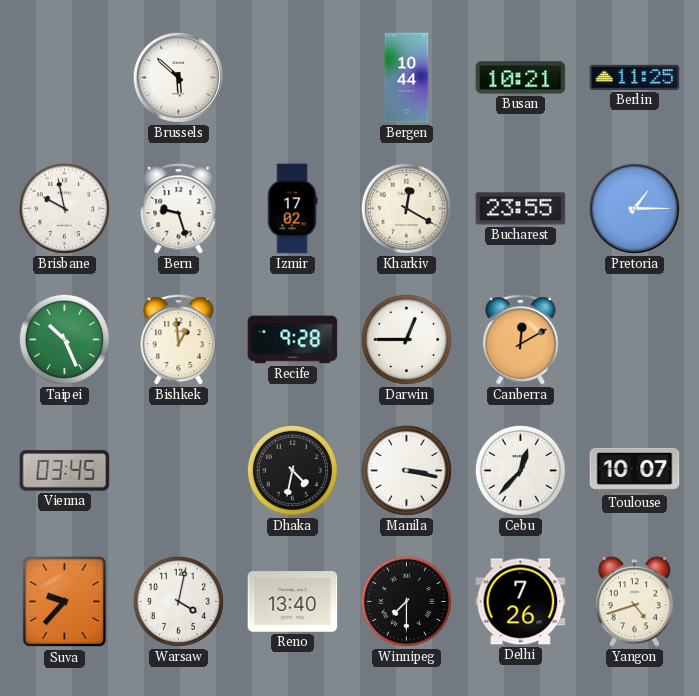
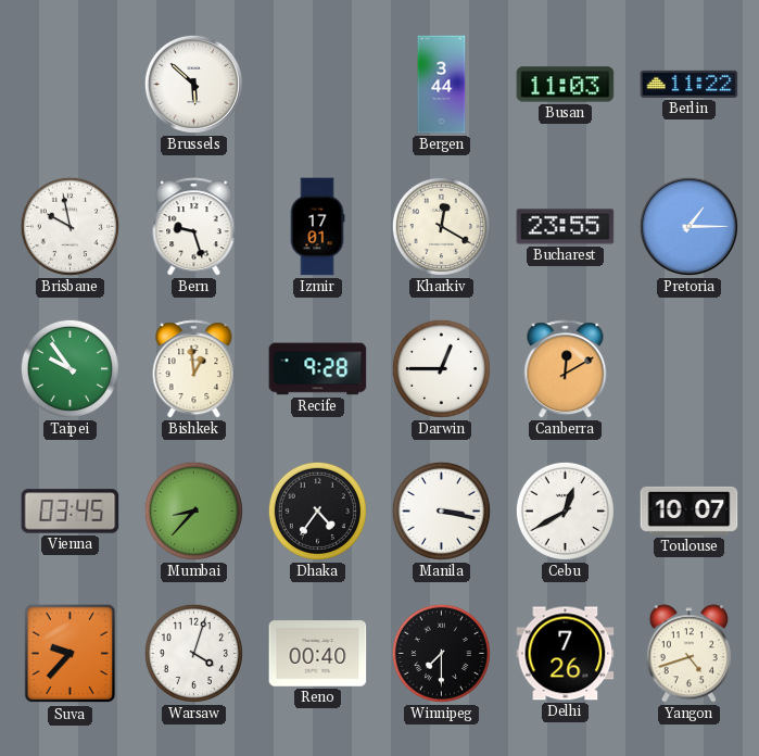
Bergen: 10:44 -> 3:44
Busan: 10:21 -> 11:03
Berlin: 11:25 -> 11:22
Izmir: 17:02 -> 17:01
Taipei: 10:26 -> 9:54
Mumbai: none -> 8:37
Dhaka: 4:32 -> 4:36
Cebu: 12:37 -> 12:40
Warsaw: 4:02 -> 4:03
Reno: 13:40 -> 00:40
